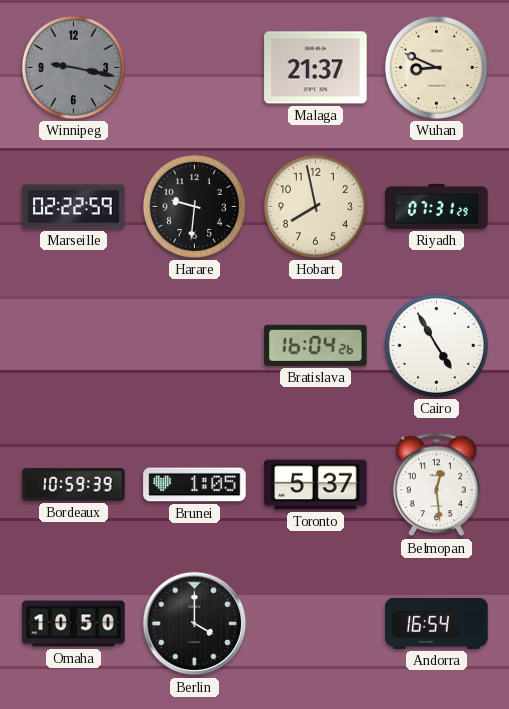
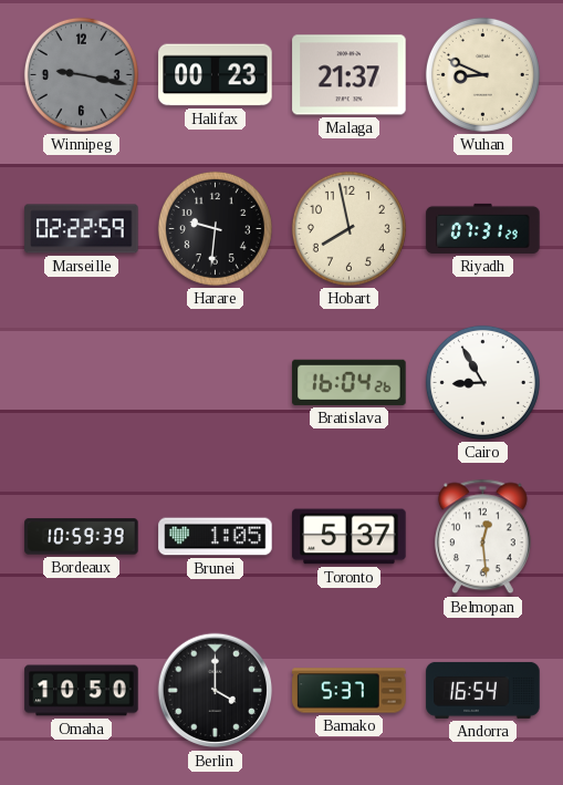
Halifax: none -> 00:23
Cairo: 4:55 -> 8:55
Bamako: none -> 5:37
